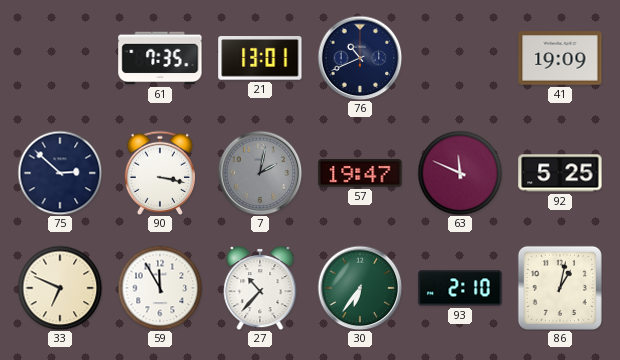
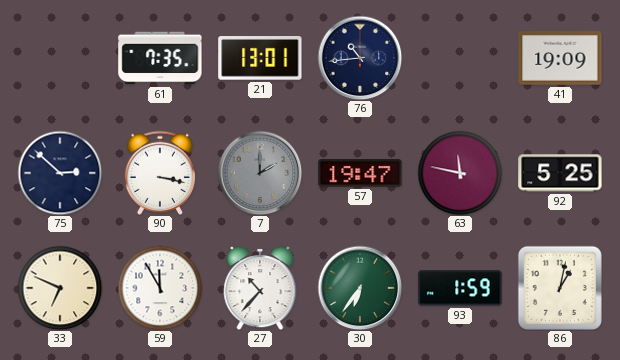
76: 10:41 -> 10:44
7: 2:02 -> 2:00
63: 11:49 -> 11:47
93: 2:10 -> 1:59
